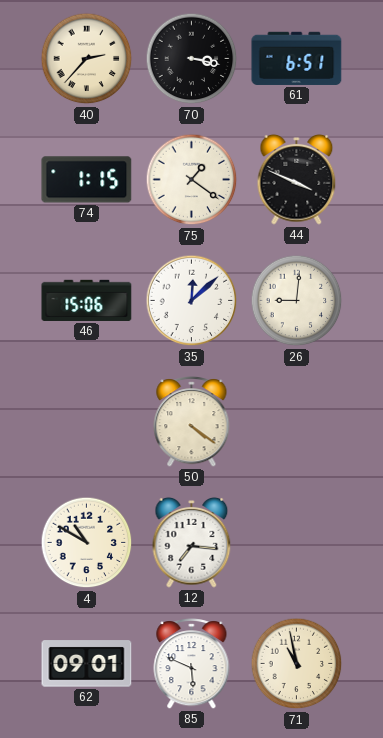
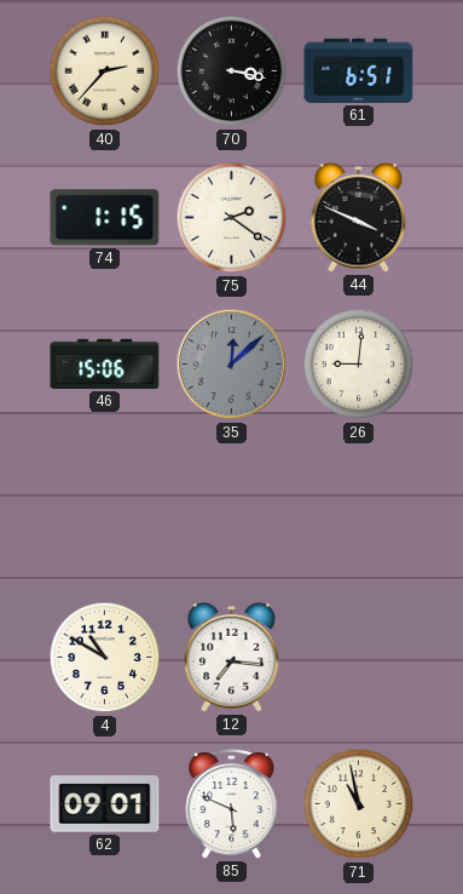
75: 1:21 -> 2:21
35 dial: white -> grey
50: 4:21 -> none
